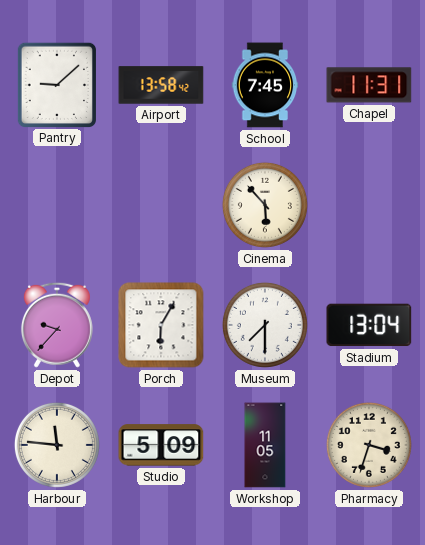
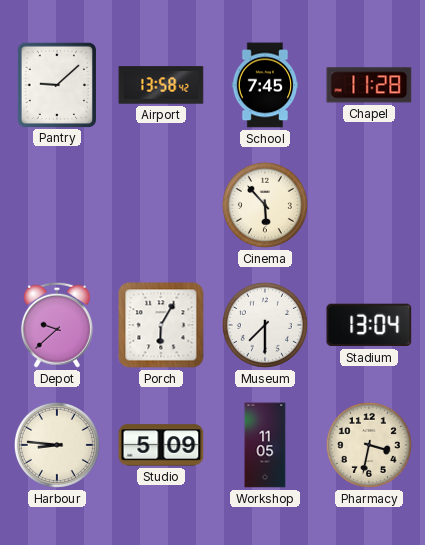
Chapel: 11:31 -> 11:28
Depot: 9:37 -> 9:38
Harbour: 11:46 -> 8:46
Pharmacy: 3:33 -> 3:32
